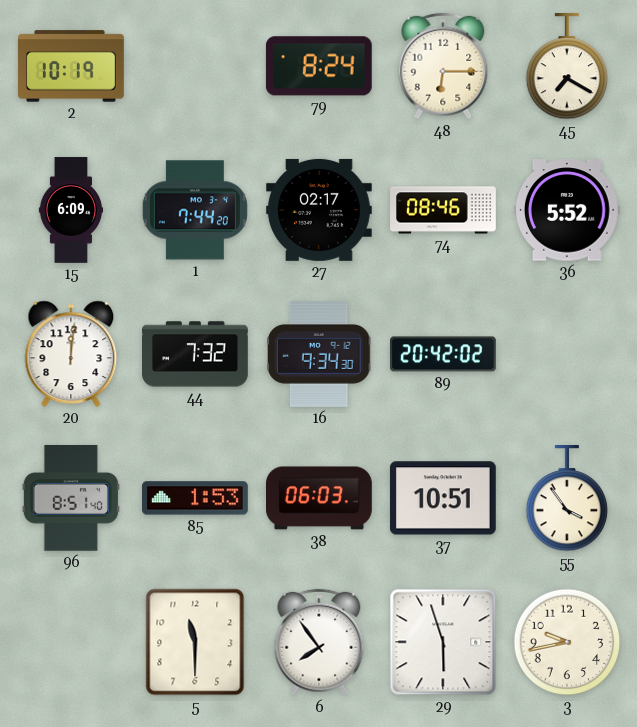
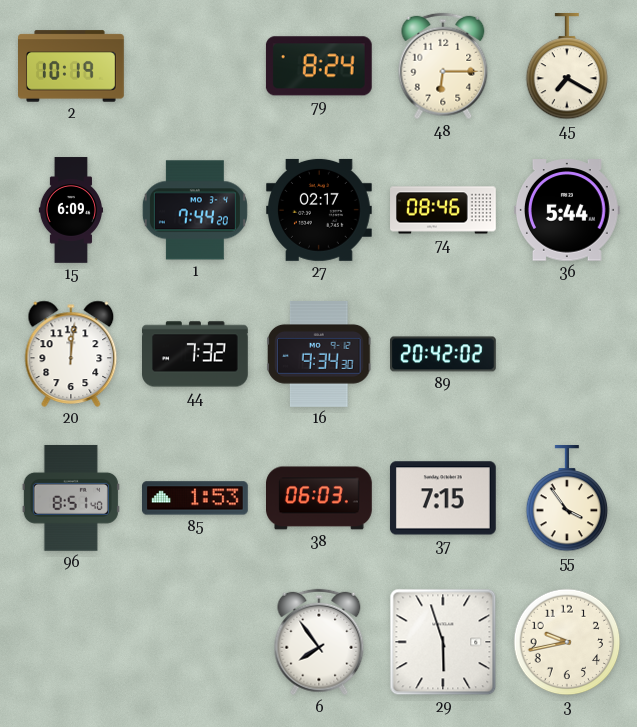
36: 5:52 -> 5:44
37: 10:51 -> 7:15
5: 11:30 -> none
